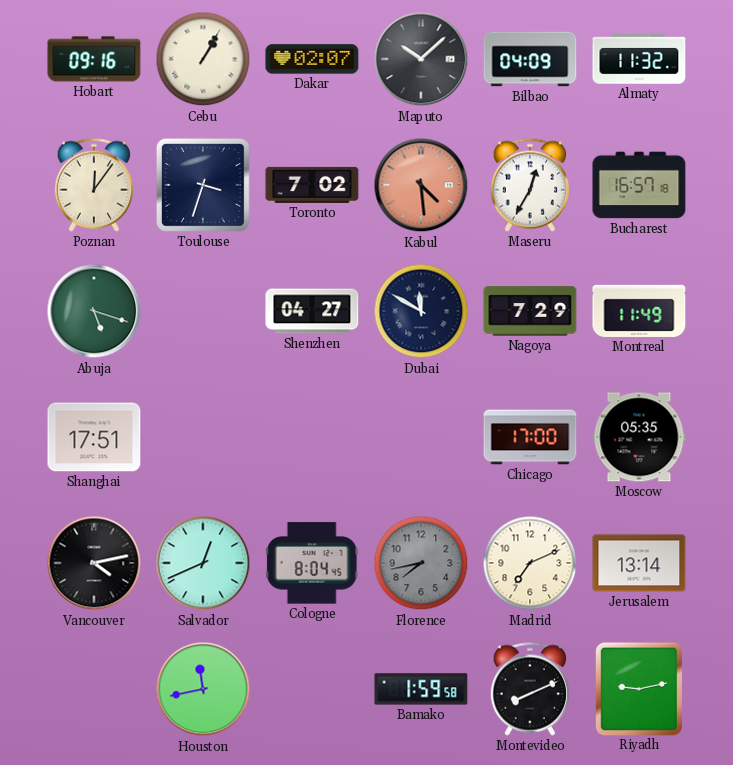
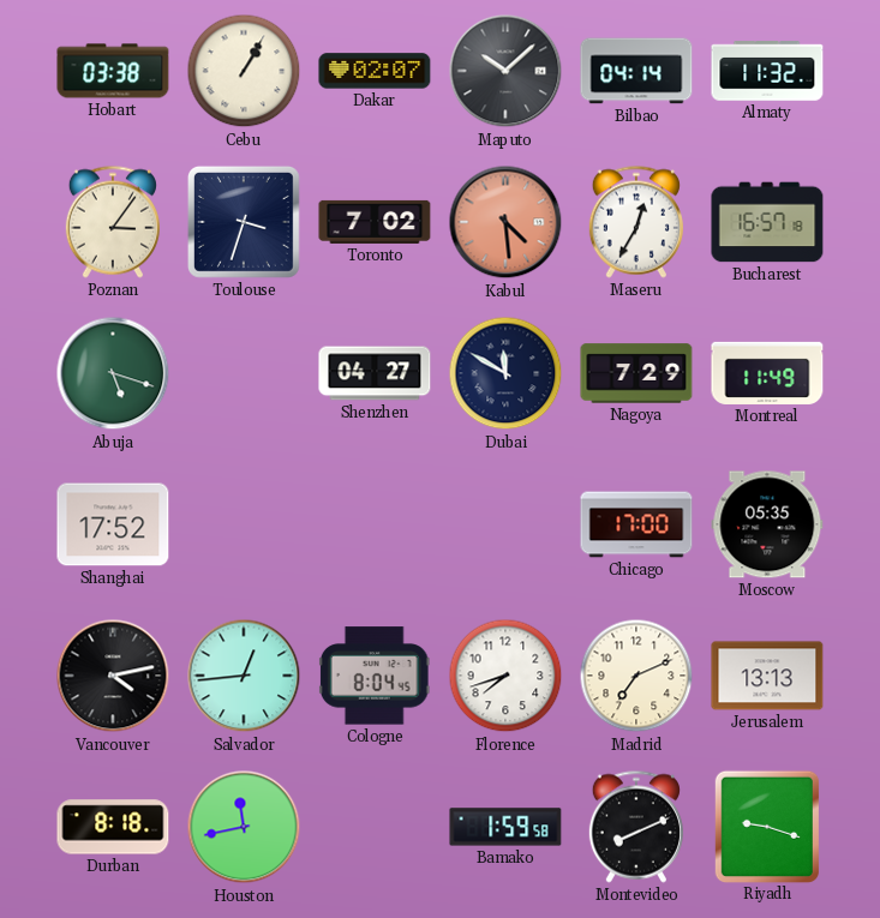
Hobart: 09:16 -> 03:38
Bilbao: 04:09 -> 04:14
Poznan: 12:06 -> 3:06
Shanghai: 17:51 -> 17:52
Salvador: 12:41 -> 12:44
Florence: 7:43 -> 7:42
Florence dial: grey -> white
Jerusalem: 13:14 -> 13:13
Durban: none -> 8:18
Riyadh: 9:13 -> 9:18
